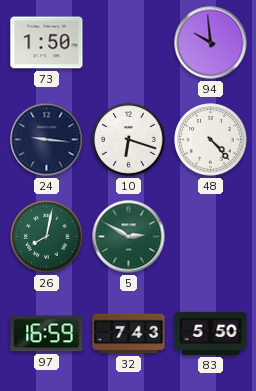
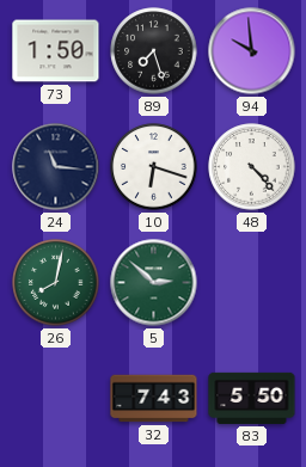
89: none -> 7:27
24: 9:16 -> 11:16
5: 2:50 -> 2:52
97: 16:59 -> none
